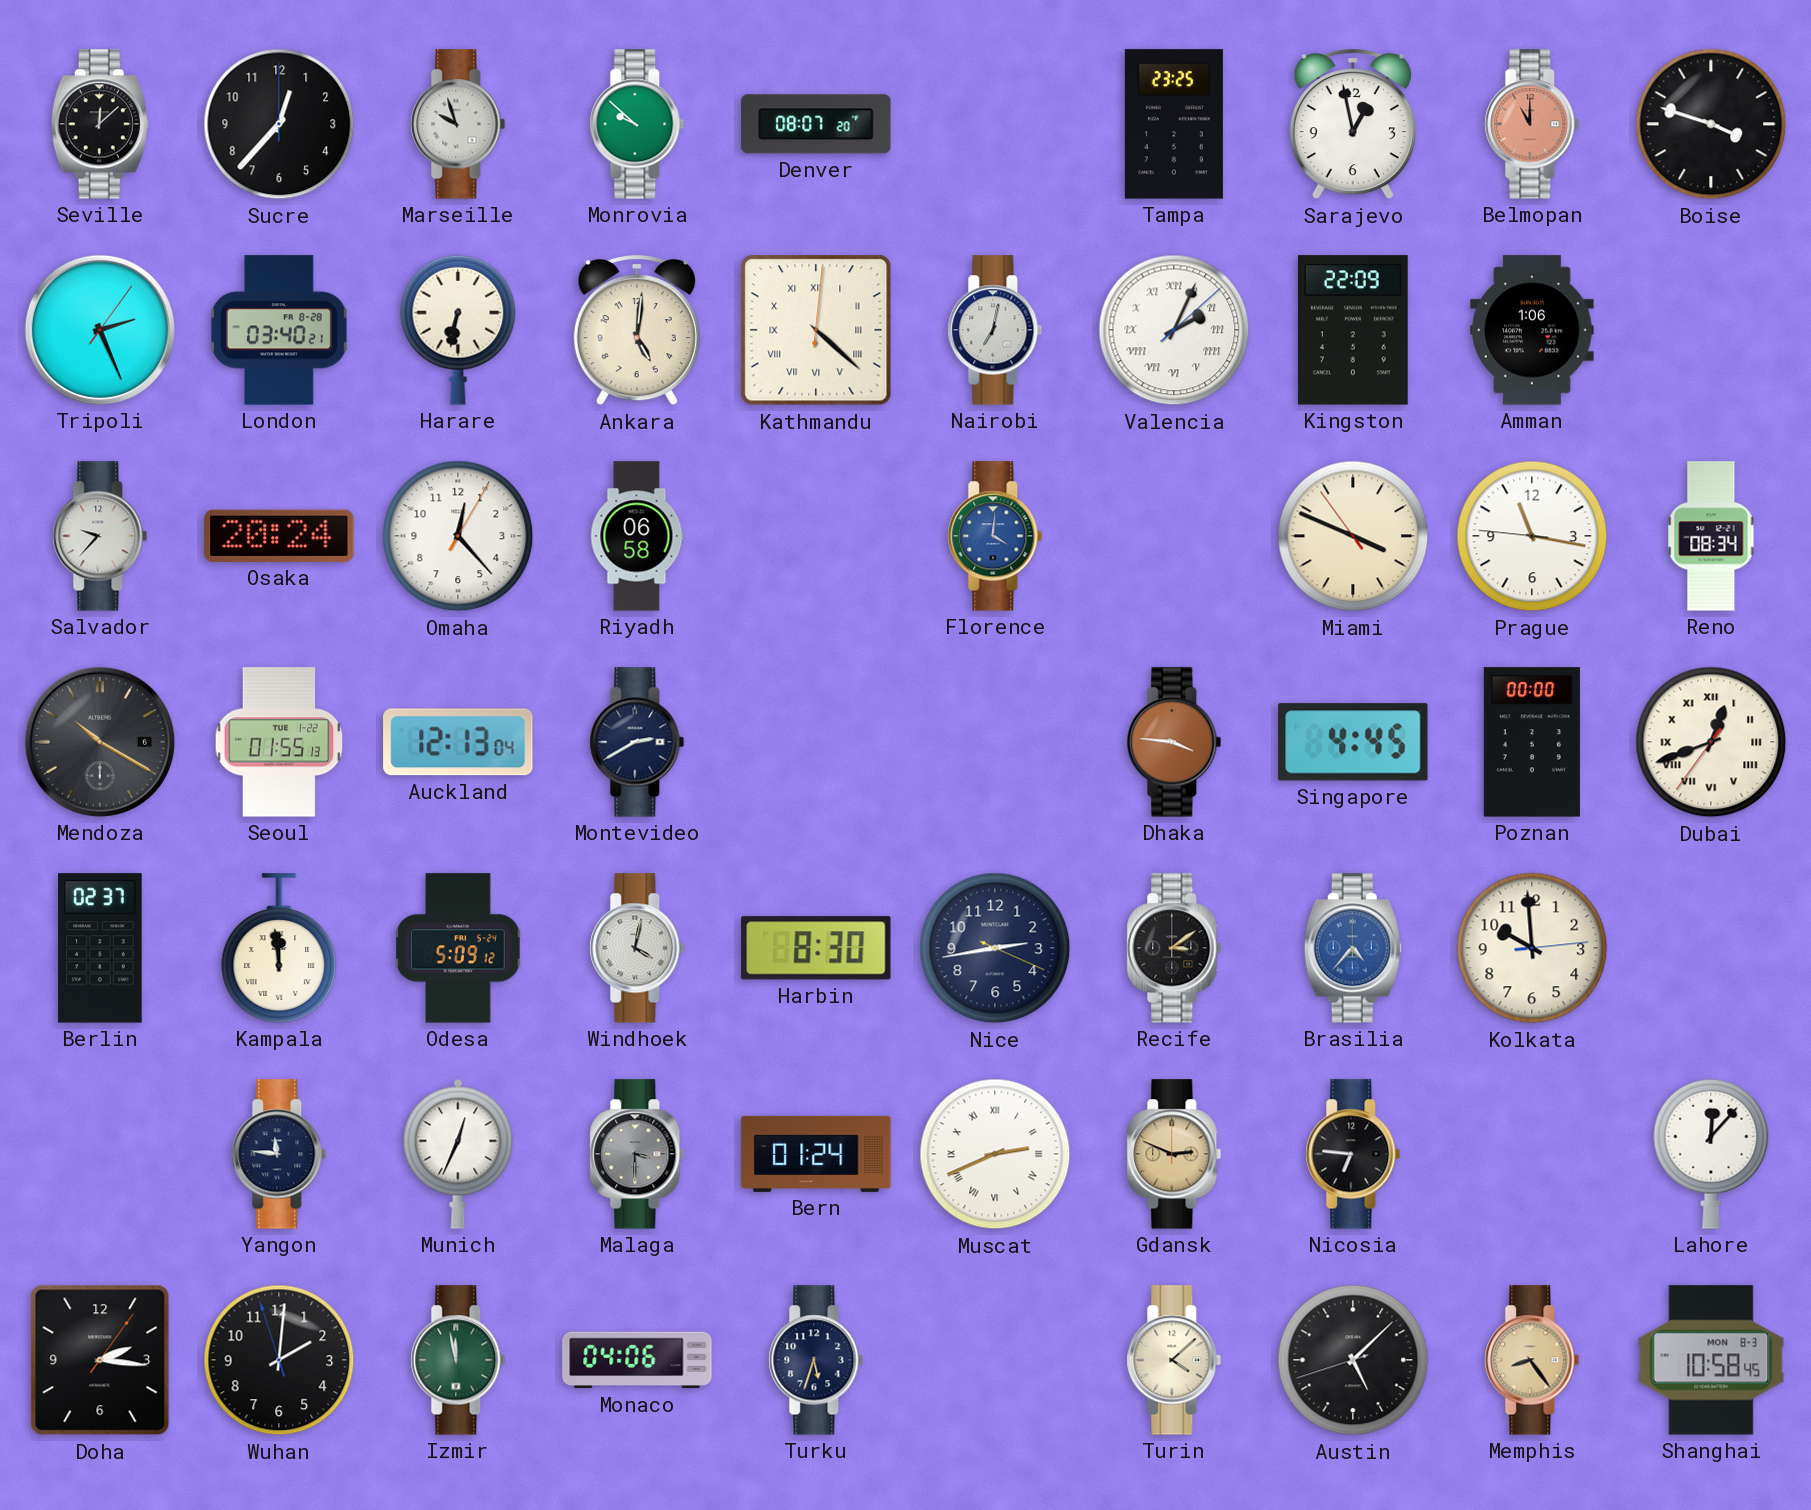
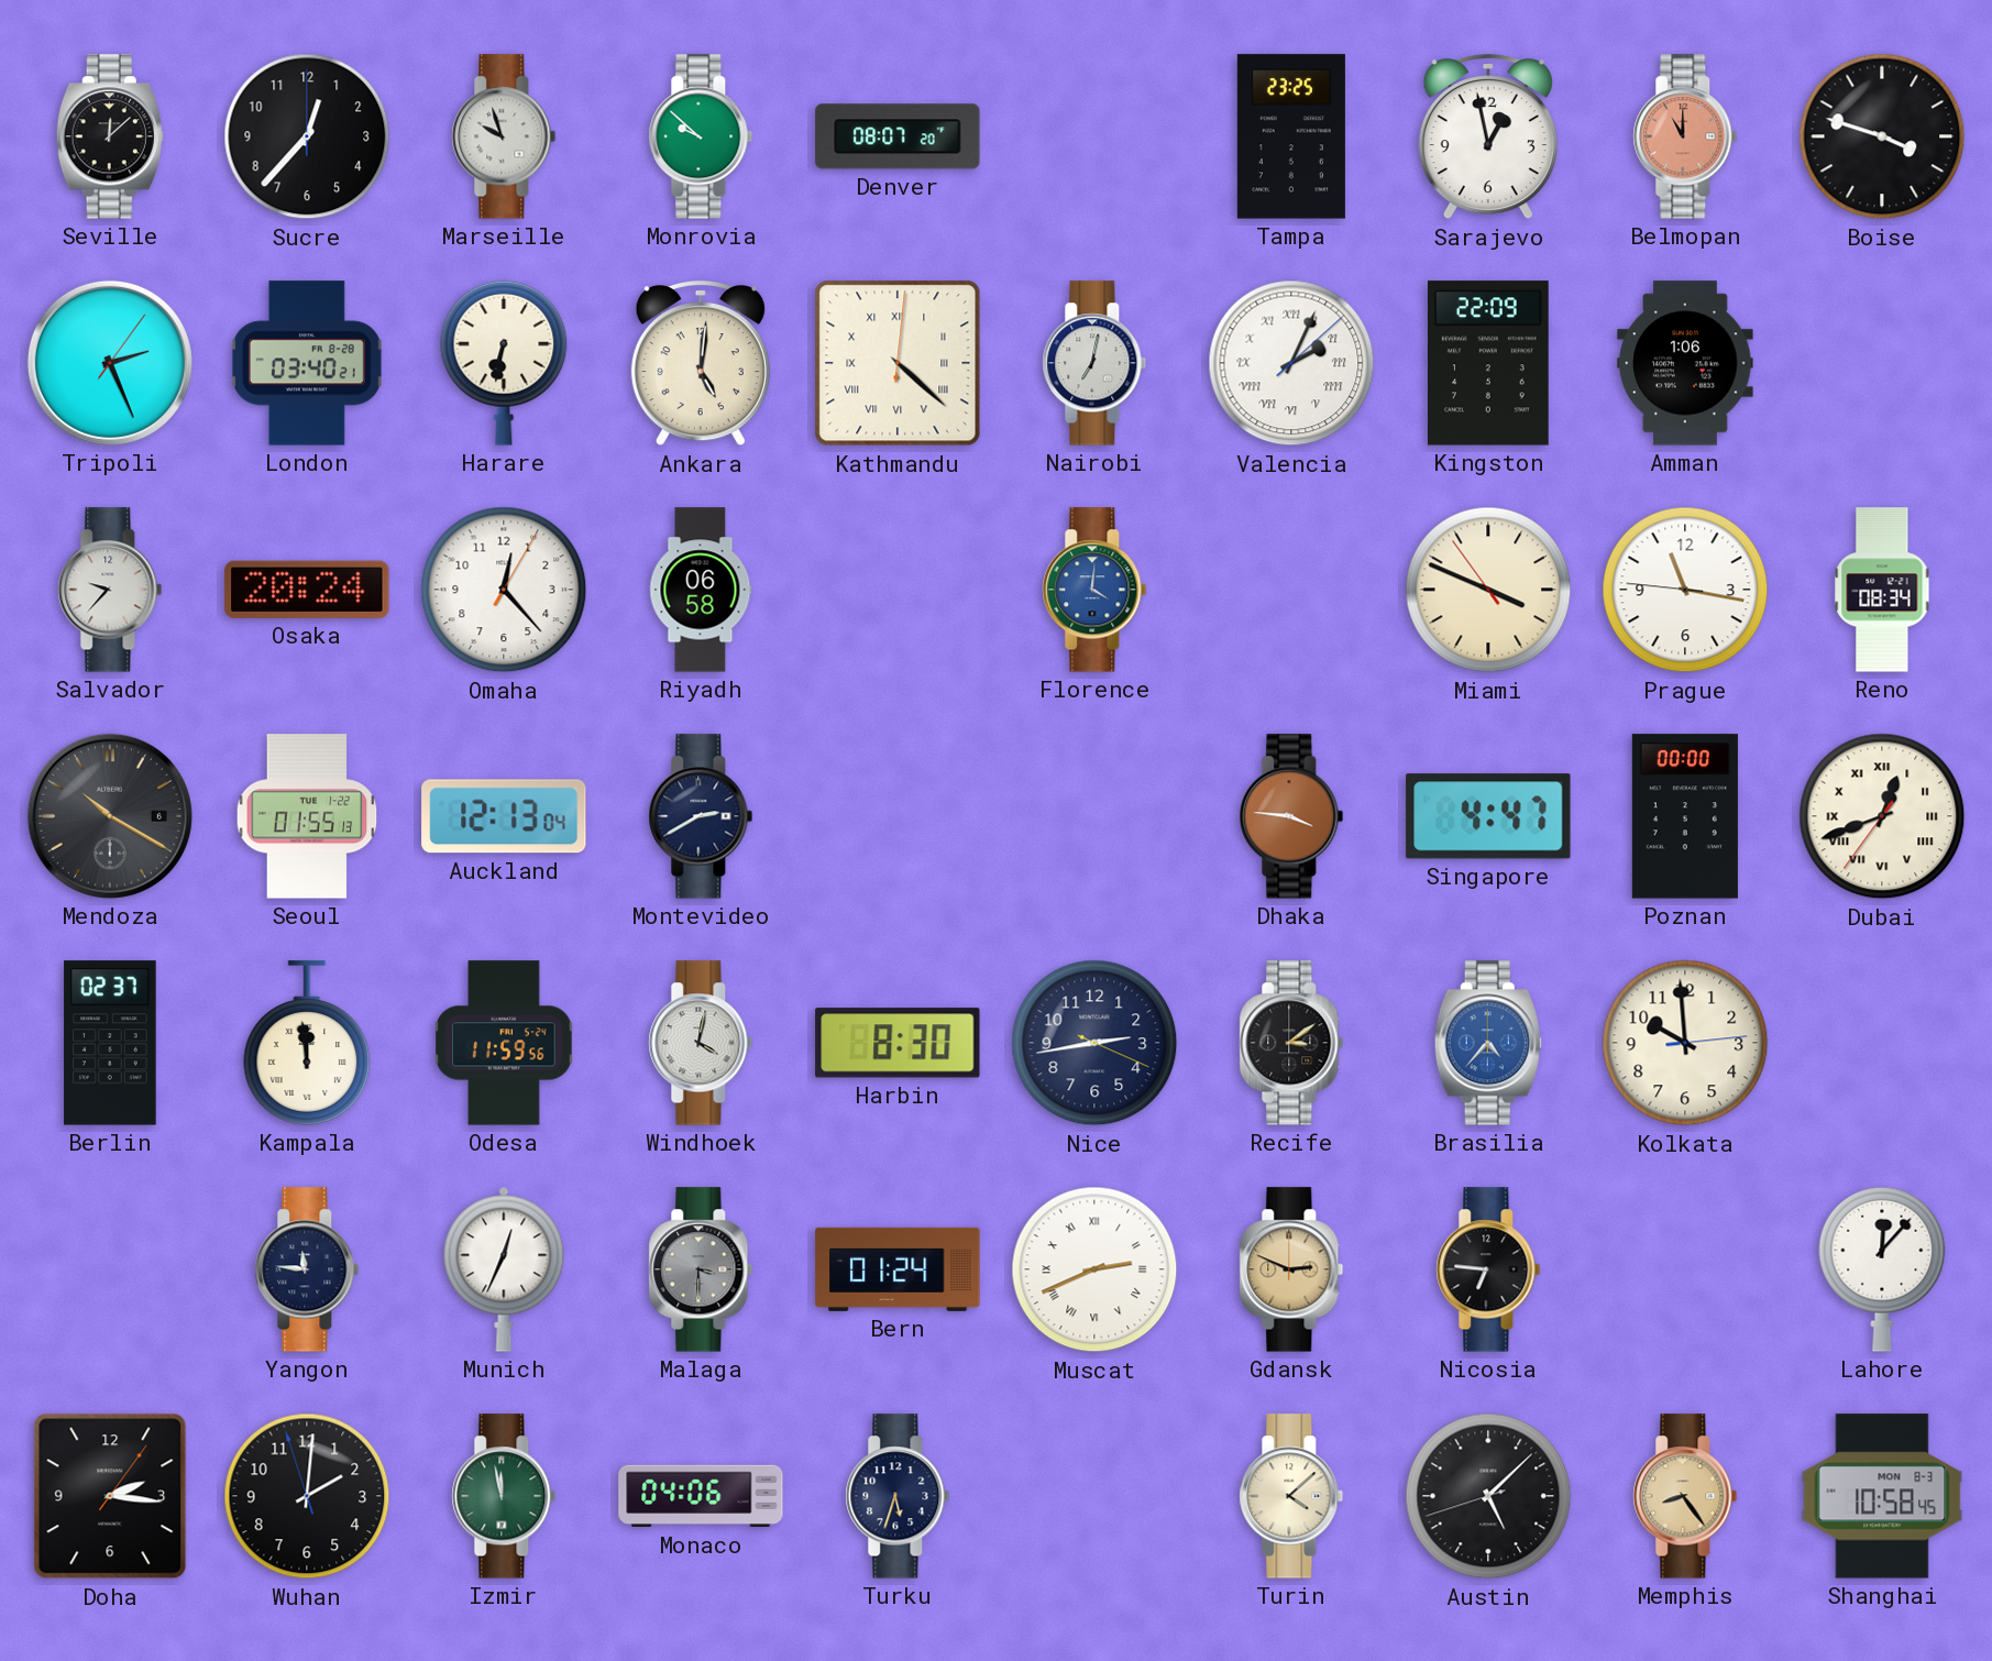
Singapore: 4:45 -> 4:47
Odesa: 5:09 -> 11:59
